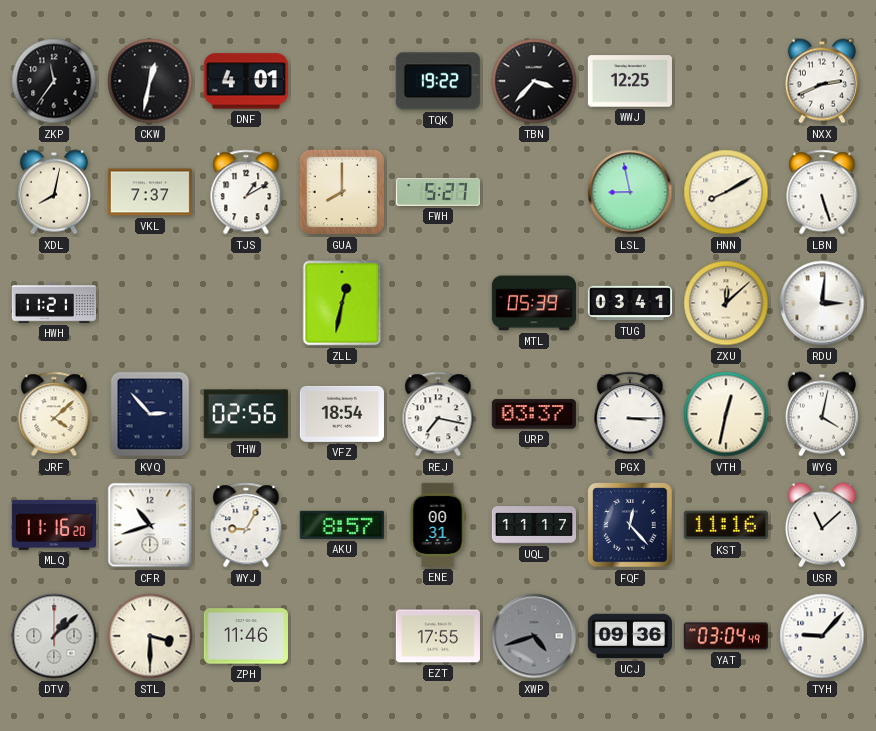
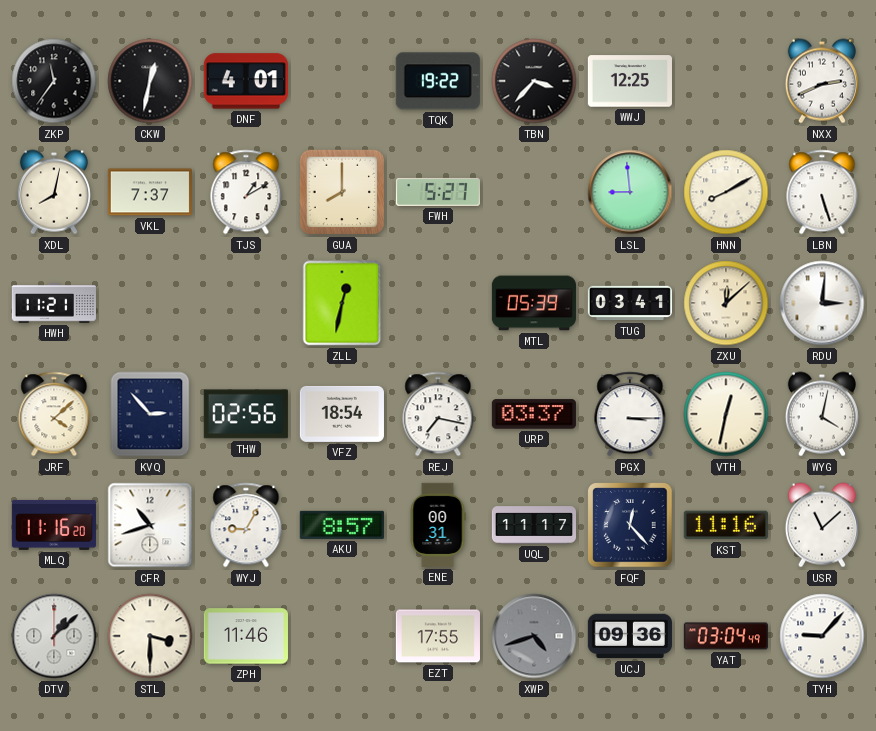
LSL: 8:58 -> 8:59
